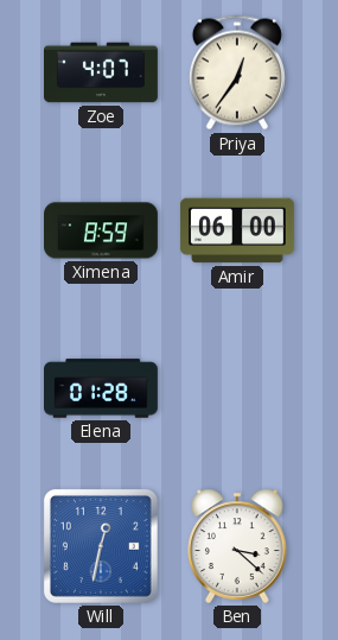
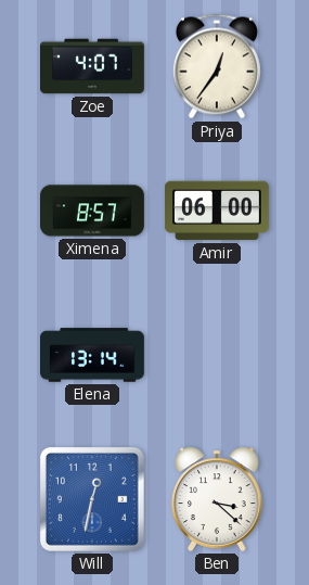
Ximena: 8:59 -> 8:57
Elena: 01:28 -> 13:14
